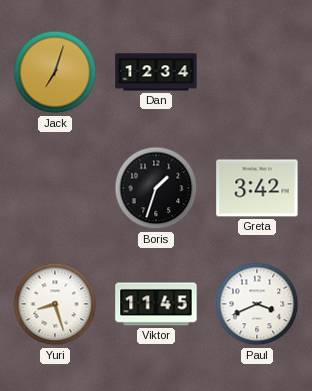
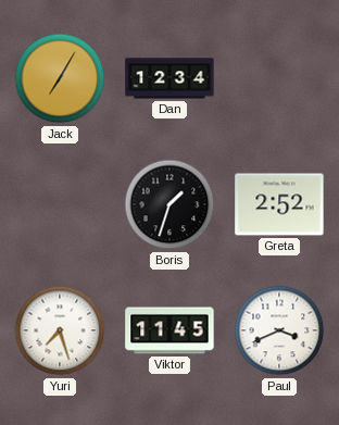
Jack: 7:03 -> 7:05
Greta: 3:42 -> 2:52
Yuri: 8:27 -> 7:27
